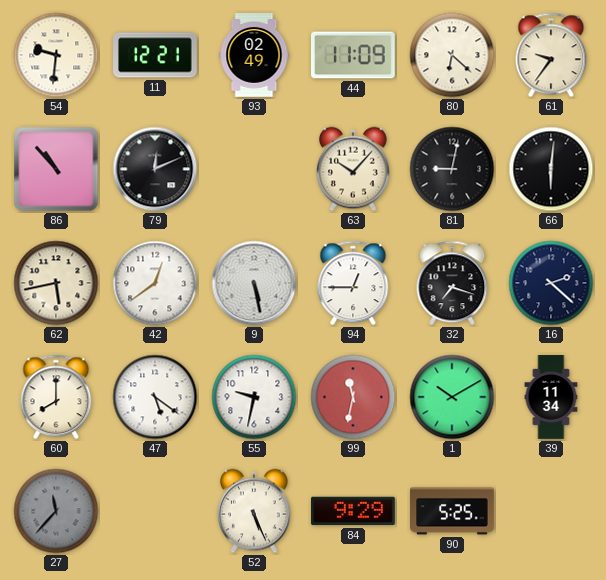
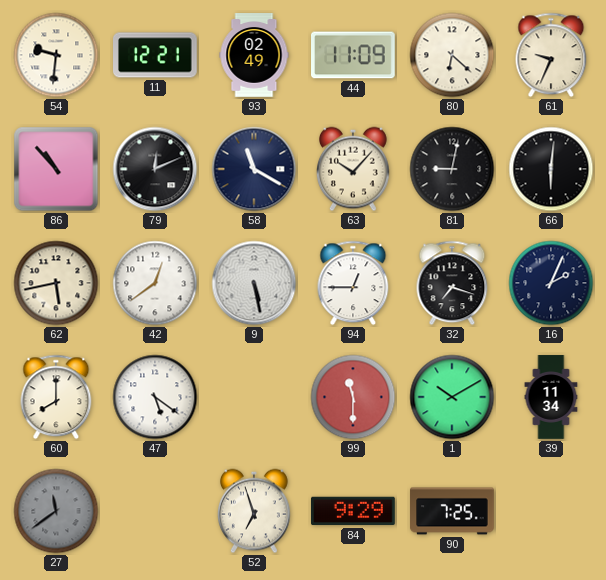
61: 9:36 -> 9:34
58: none -> 11:20
16: 2:22 -> 2:04
55: 9:32 -> none
99: 11:32 -> 11:30
27: 11:37 -> 11:39
52: 5:26 -> 6:57
90: 5:25 -> 7:25
